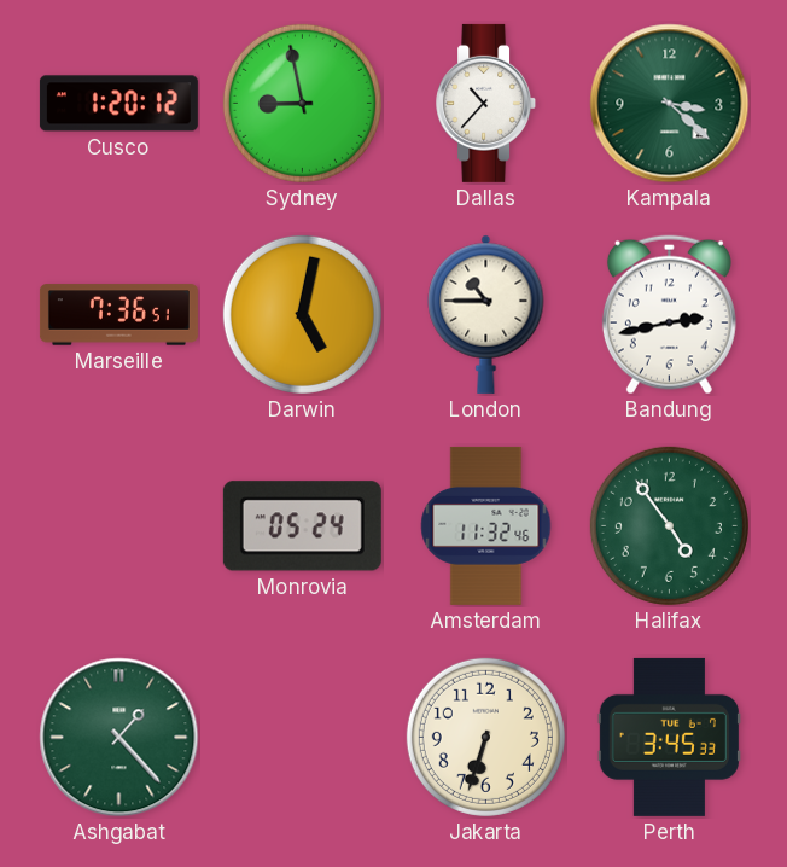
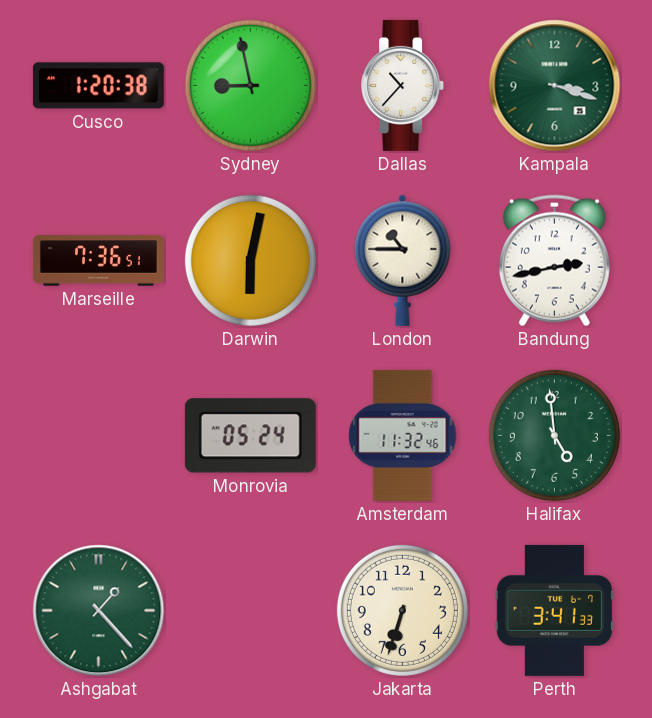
Cusco: 1:20:12 -> 1:20:38
Kampala: 3:22 -> 3:18
Darwin: 5:02 -> 6:02
Halifax: 4:54 -> 4:59
Perth: 3:45 -> 3:41
